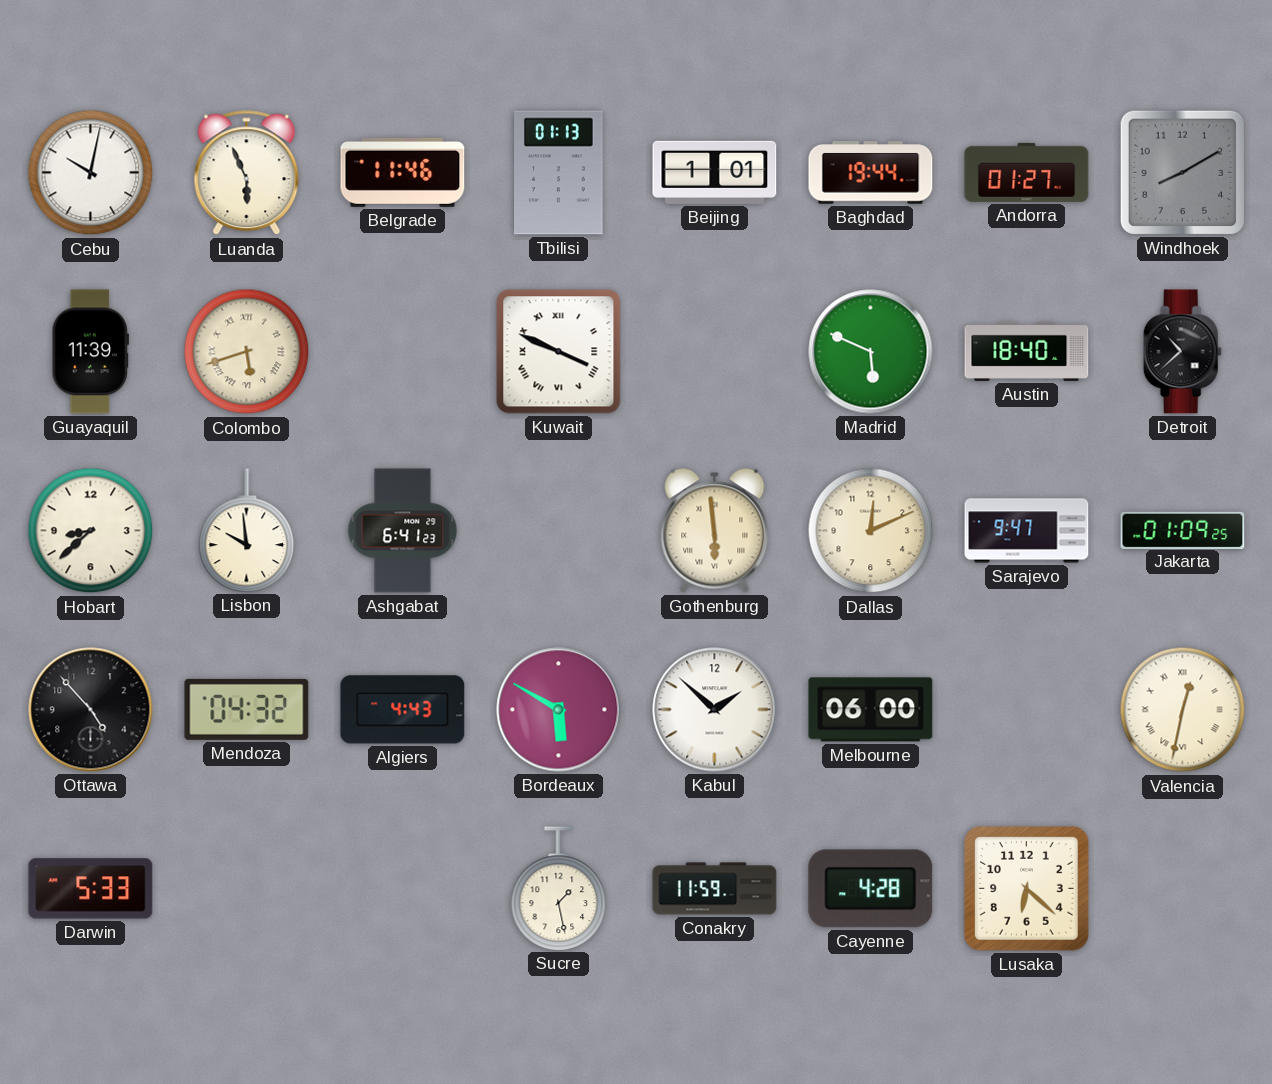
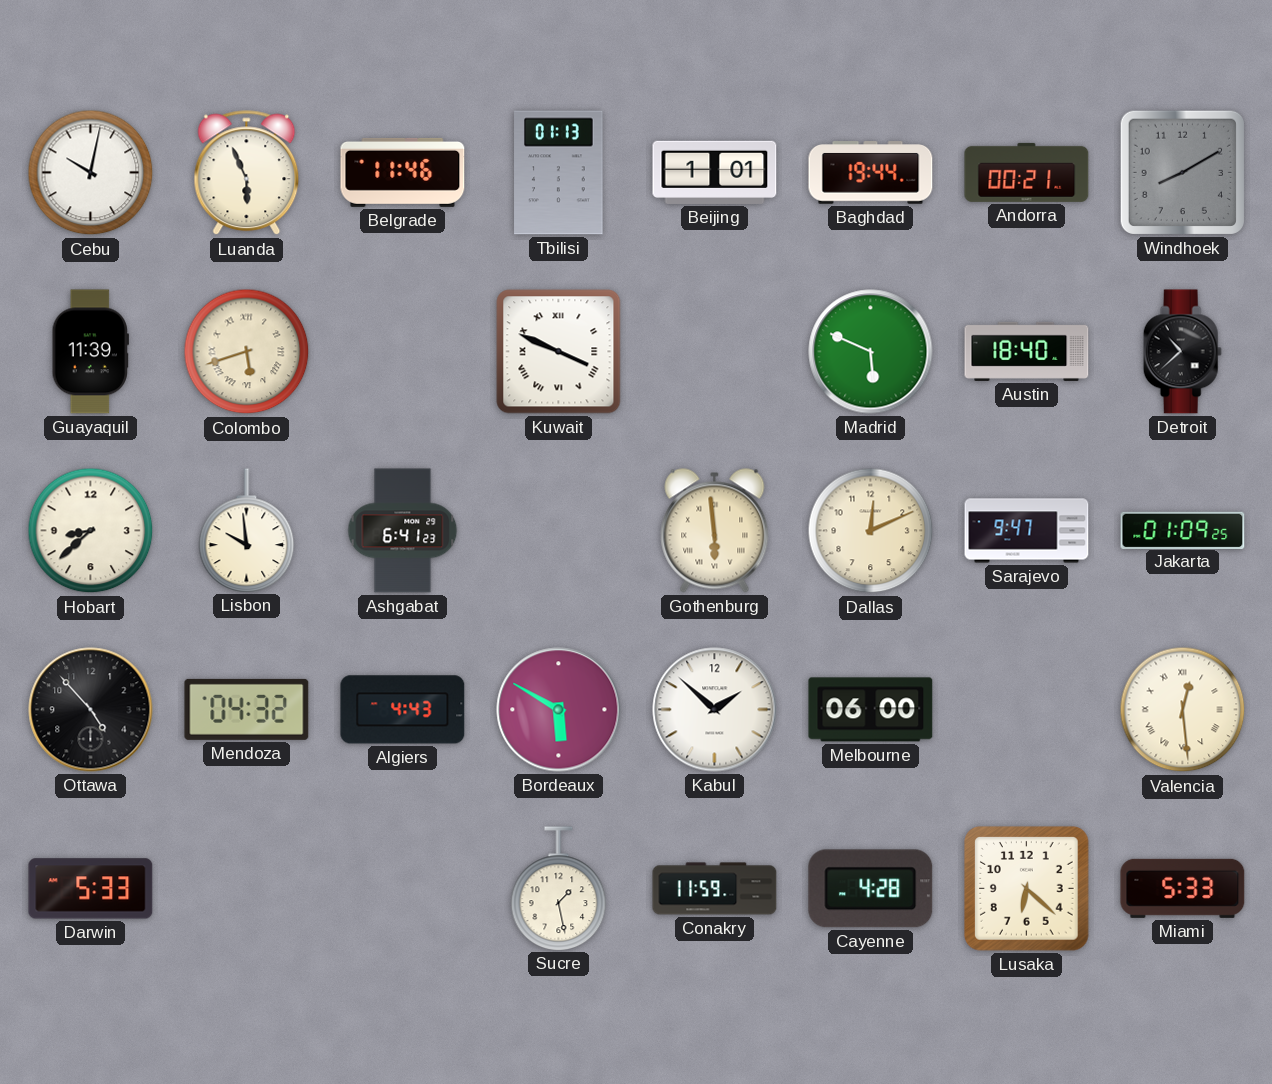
Andorra: 01:27 -> 00:21
Valencia: 12:32 -> 12:29
Miami: none -> 5:33
